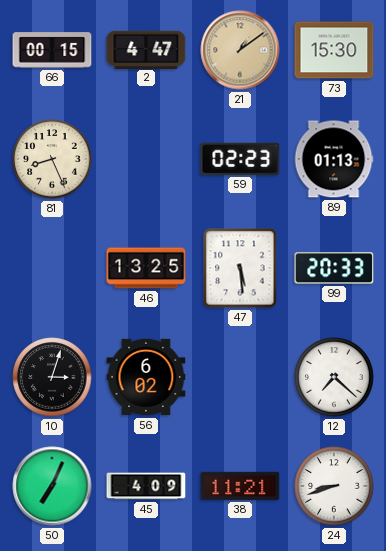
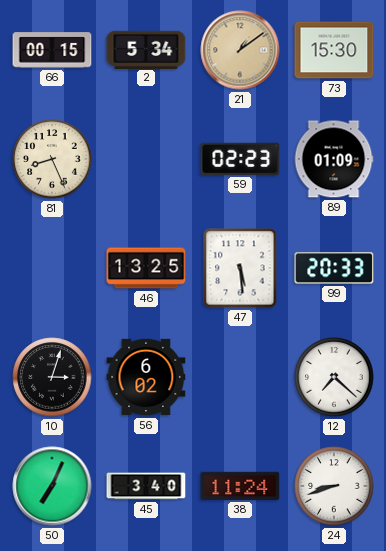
2: 4:47 -> 5:34
89: 01:13 -> 01:09
45: 4:09 -> 3:40
38: 11:21 -> 11:24
